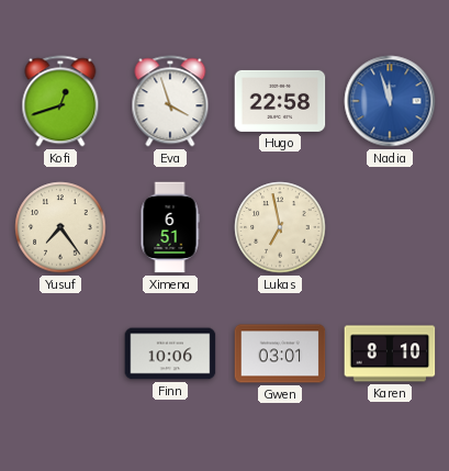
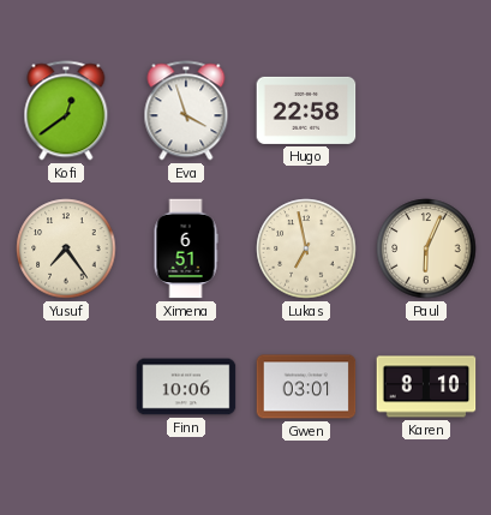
Kofi: 12:42 -> 12:39
Nadia: 11:57 -> none
Paul: none -> 6:04
